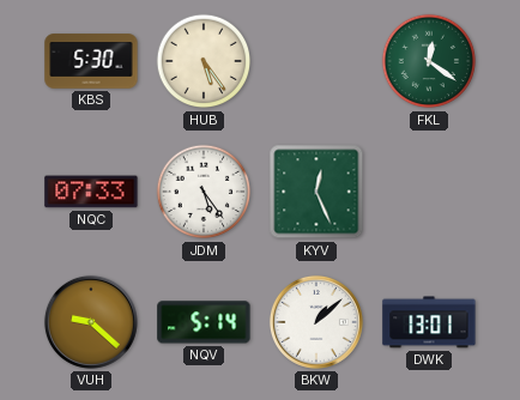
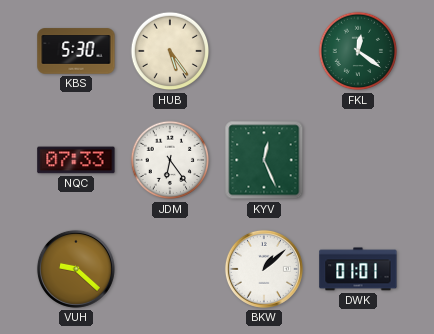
JDM: 5:24 -> 6:24
NQV: 5:14 -> none
DWK: 13:01 -> 01:01
